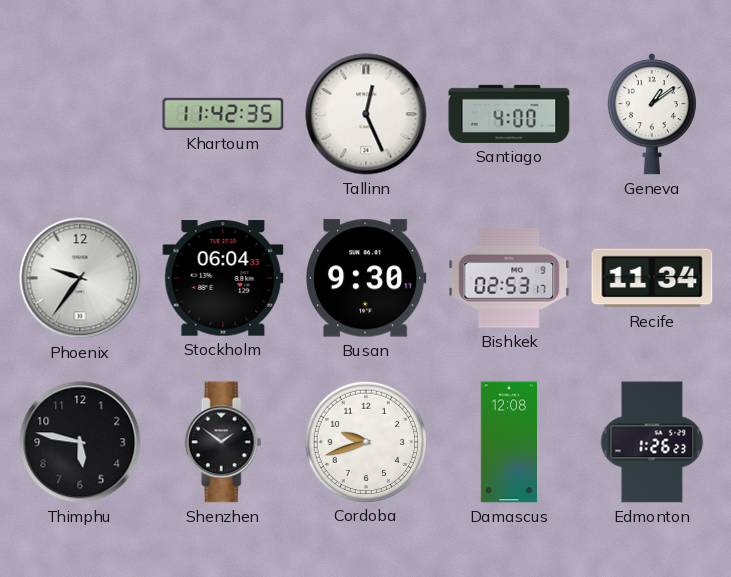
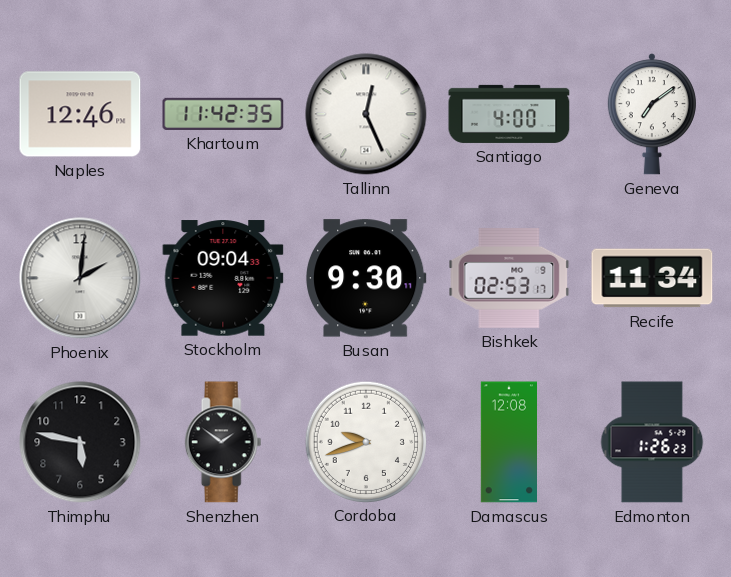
Naples: none -> 12:46
Geneva: 1:09 -> 7:09
Phoenix: 9:36 -> 2:01
Stockholm: 06:04 -> 09:04
